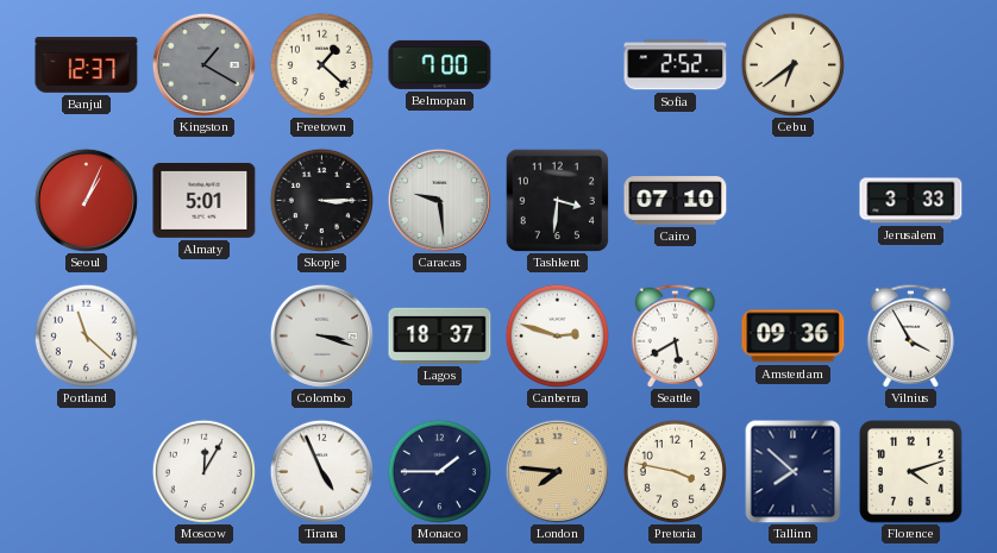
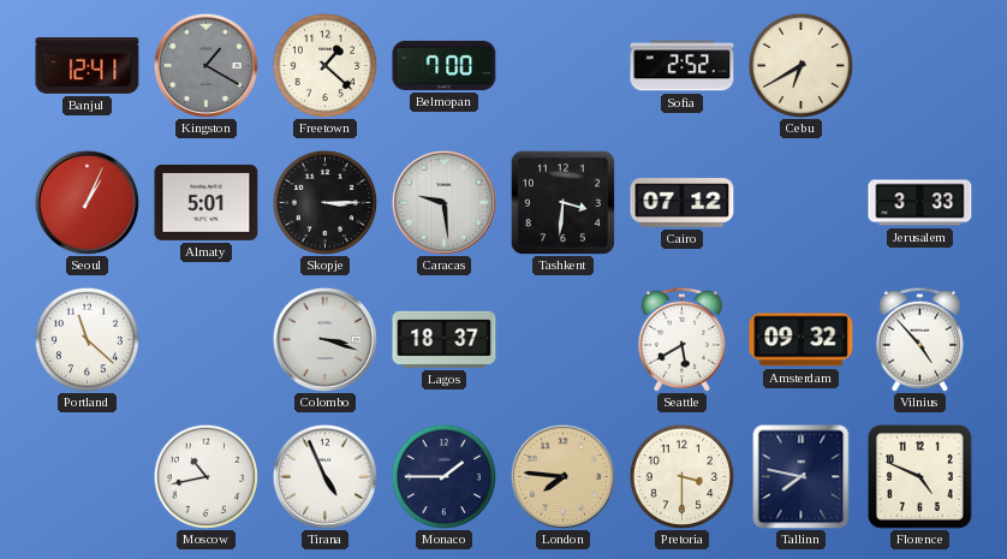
Banjul: 12:37 -> 12:41
Cebu: 6:39 -> 6:40
Cairo: 07:10 -> 07:12
Canberra: 2:48 -> none
Amsterdam: 09:36 -> 09:32
Vilnius: 3:55 -> 4:53
Moscow: 12:05 -> 10:43
Pretoria: 3:47 -> 3:30
Tallinn: 7:52 -> 7:47
Florence: 4:12 -> 4:49
